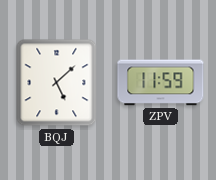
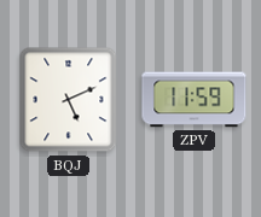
BQJ: 5:08 -> 5:11
